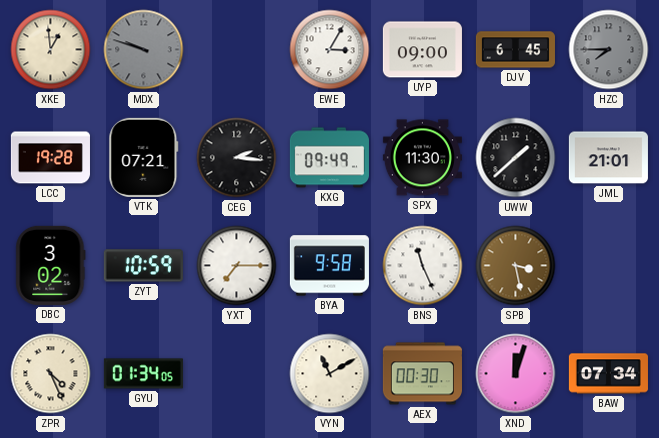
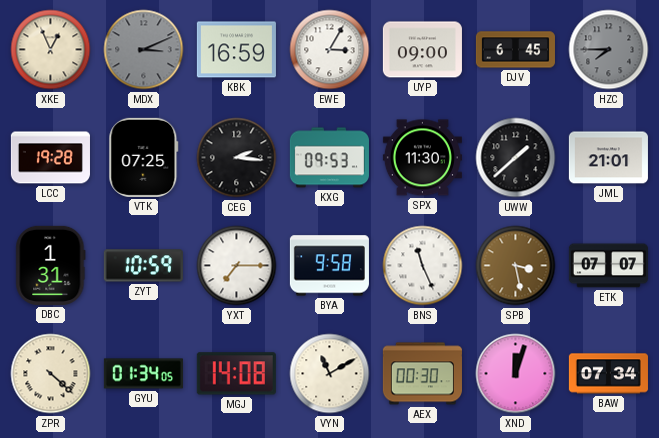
XKE: 12:59 -> 12:56
MDX: 9:48 -> 3:11
KBK: none -> 16:59
VTK: 07:21 -> 07:25
KXG: 09:49 -> 09:53
DBC: 3:02 -> 1:31
ETK: none -> 07:07
ZPR: 4:26 -> 4:22
MGJ: none -> 14:08
